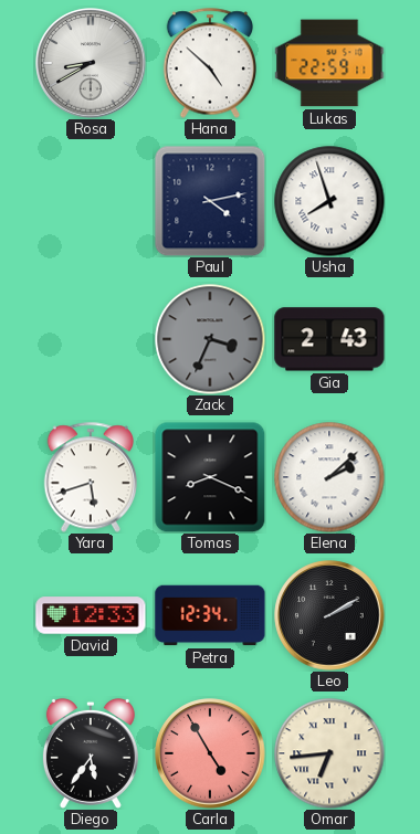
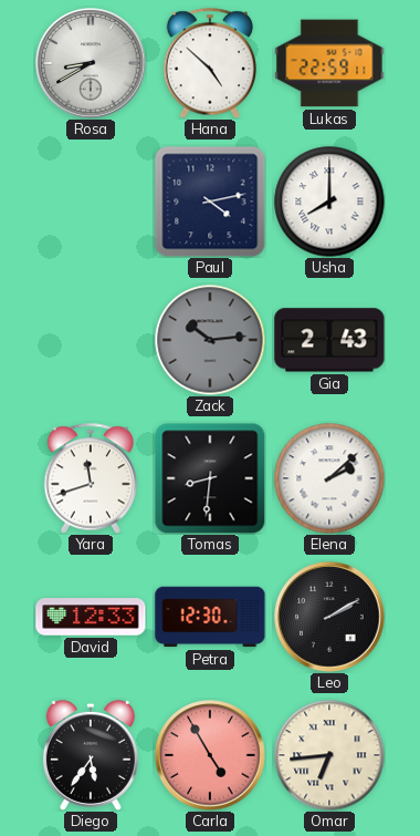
Usha: 7:57 -> 8:00
Zack: 3:34 -> 10:14
Yara: 5:42 -> 11:42
Tomas: 8:19 -> 8:31
Petra: 12:34 -> 12:30
